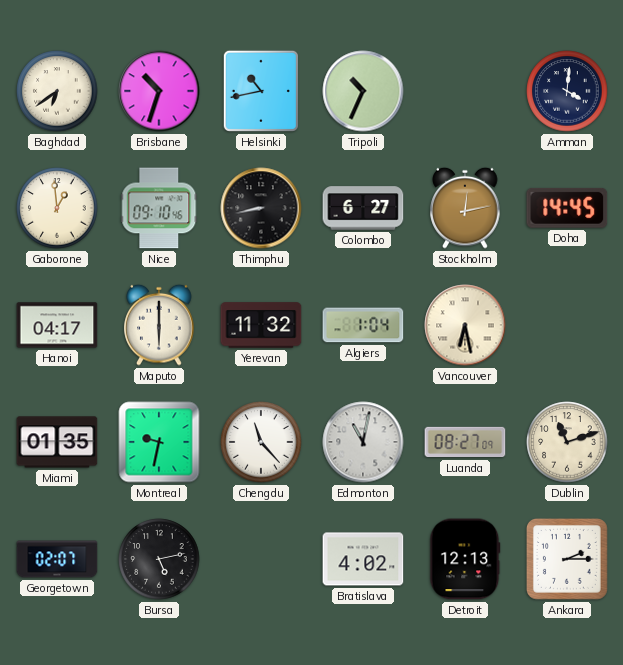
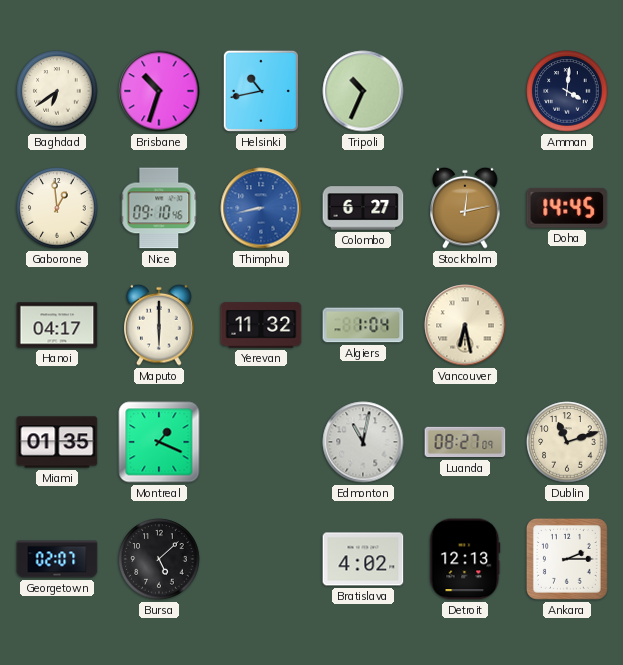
Thimphu dial: black -> blue
Montreal: 9:32 -> 1:19
Chengdu: 11:23 -> none
Bursa: 5:13 -> 5:08
